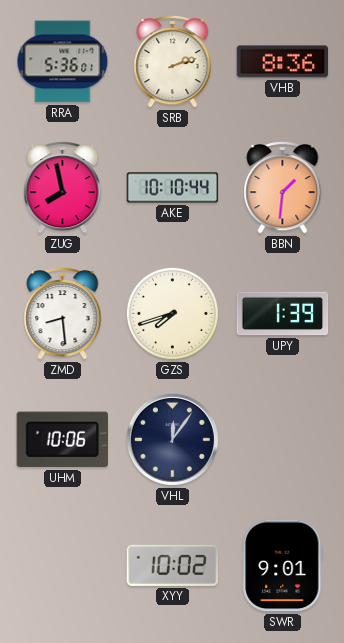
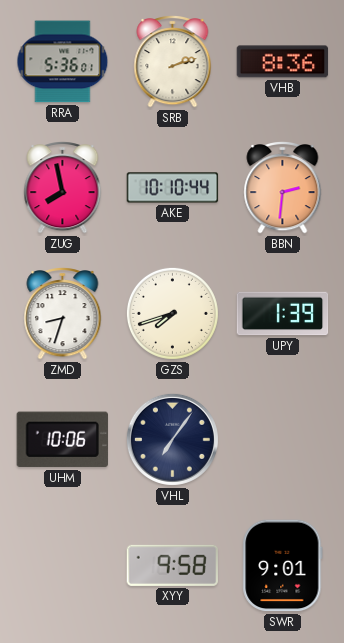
BBN: 1:31 -> 2:31
ZMD: 8:29 -> 8:33
VHL: 12:06 -> 7:06
XYY: 10:02 -> 9:58
